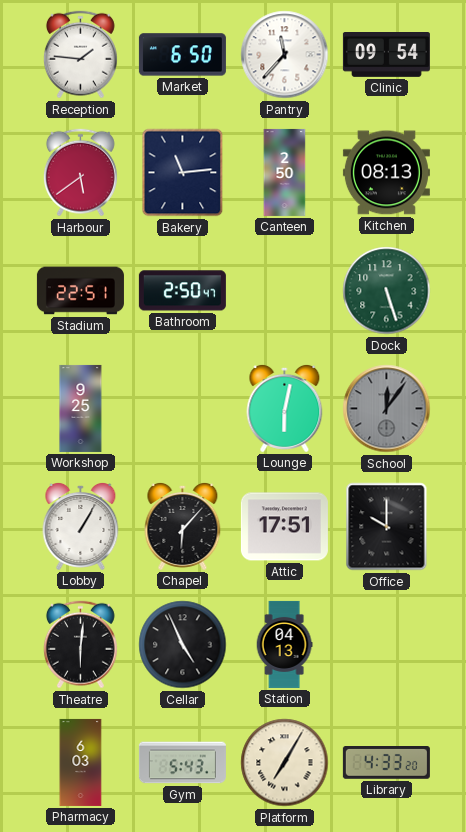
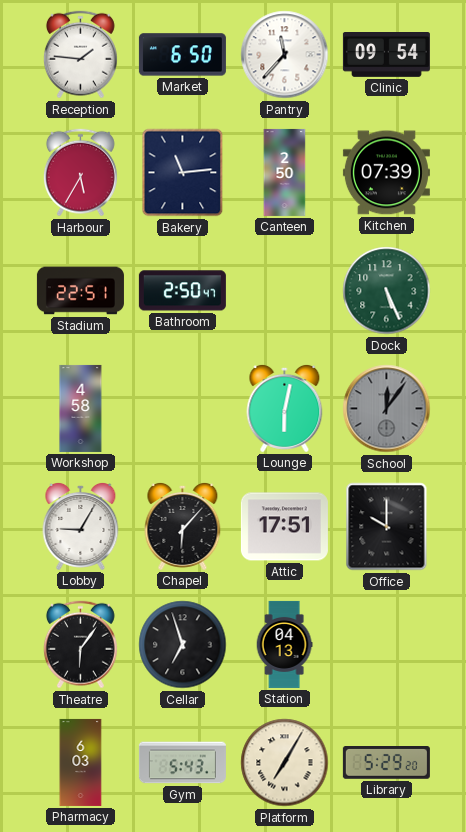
Harbour: 5:39 -> 5:35
Kitchen: 08:13 -> 07:39
Dock: 5:27 -> 5:26
Workshop: 9:25 -> 4:58
Lobby: 1:05 -> 9:05
Theatre: 6:01 -> 6:06
Cellar: 4:56 -> 6:57
Library: 4:33 -> 5:29
